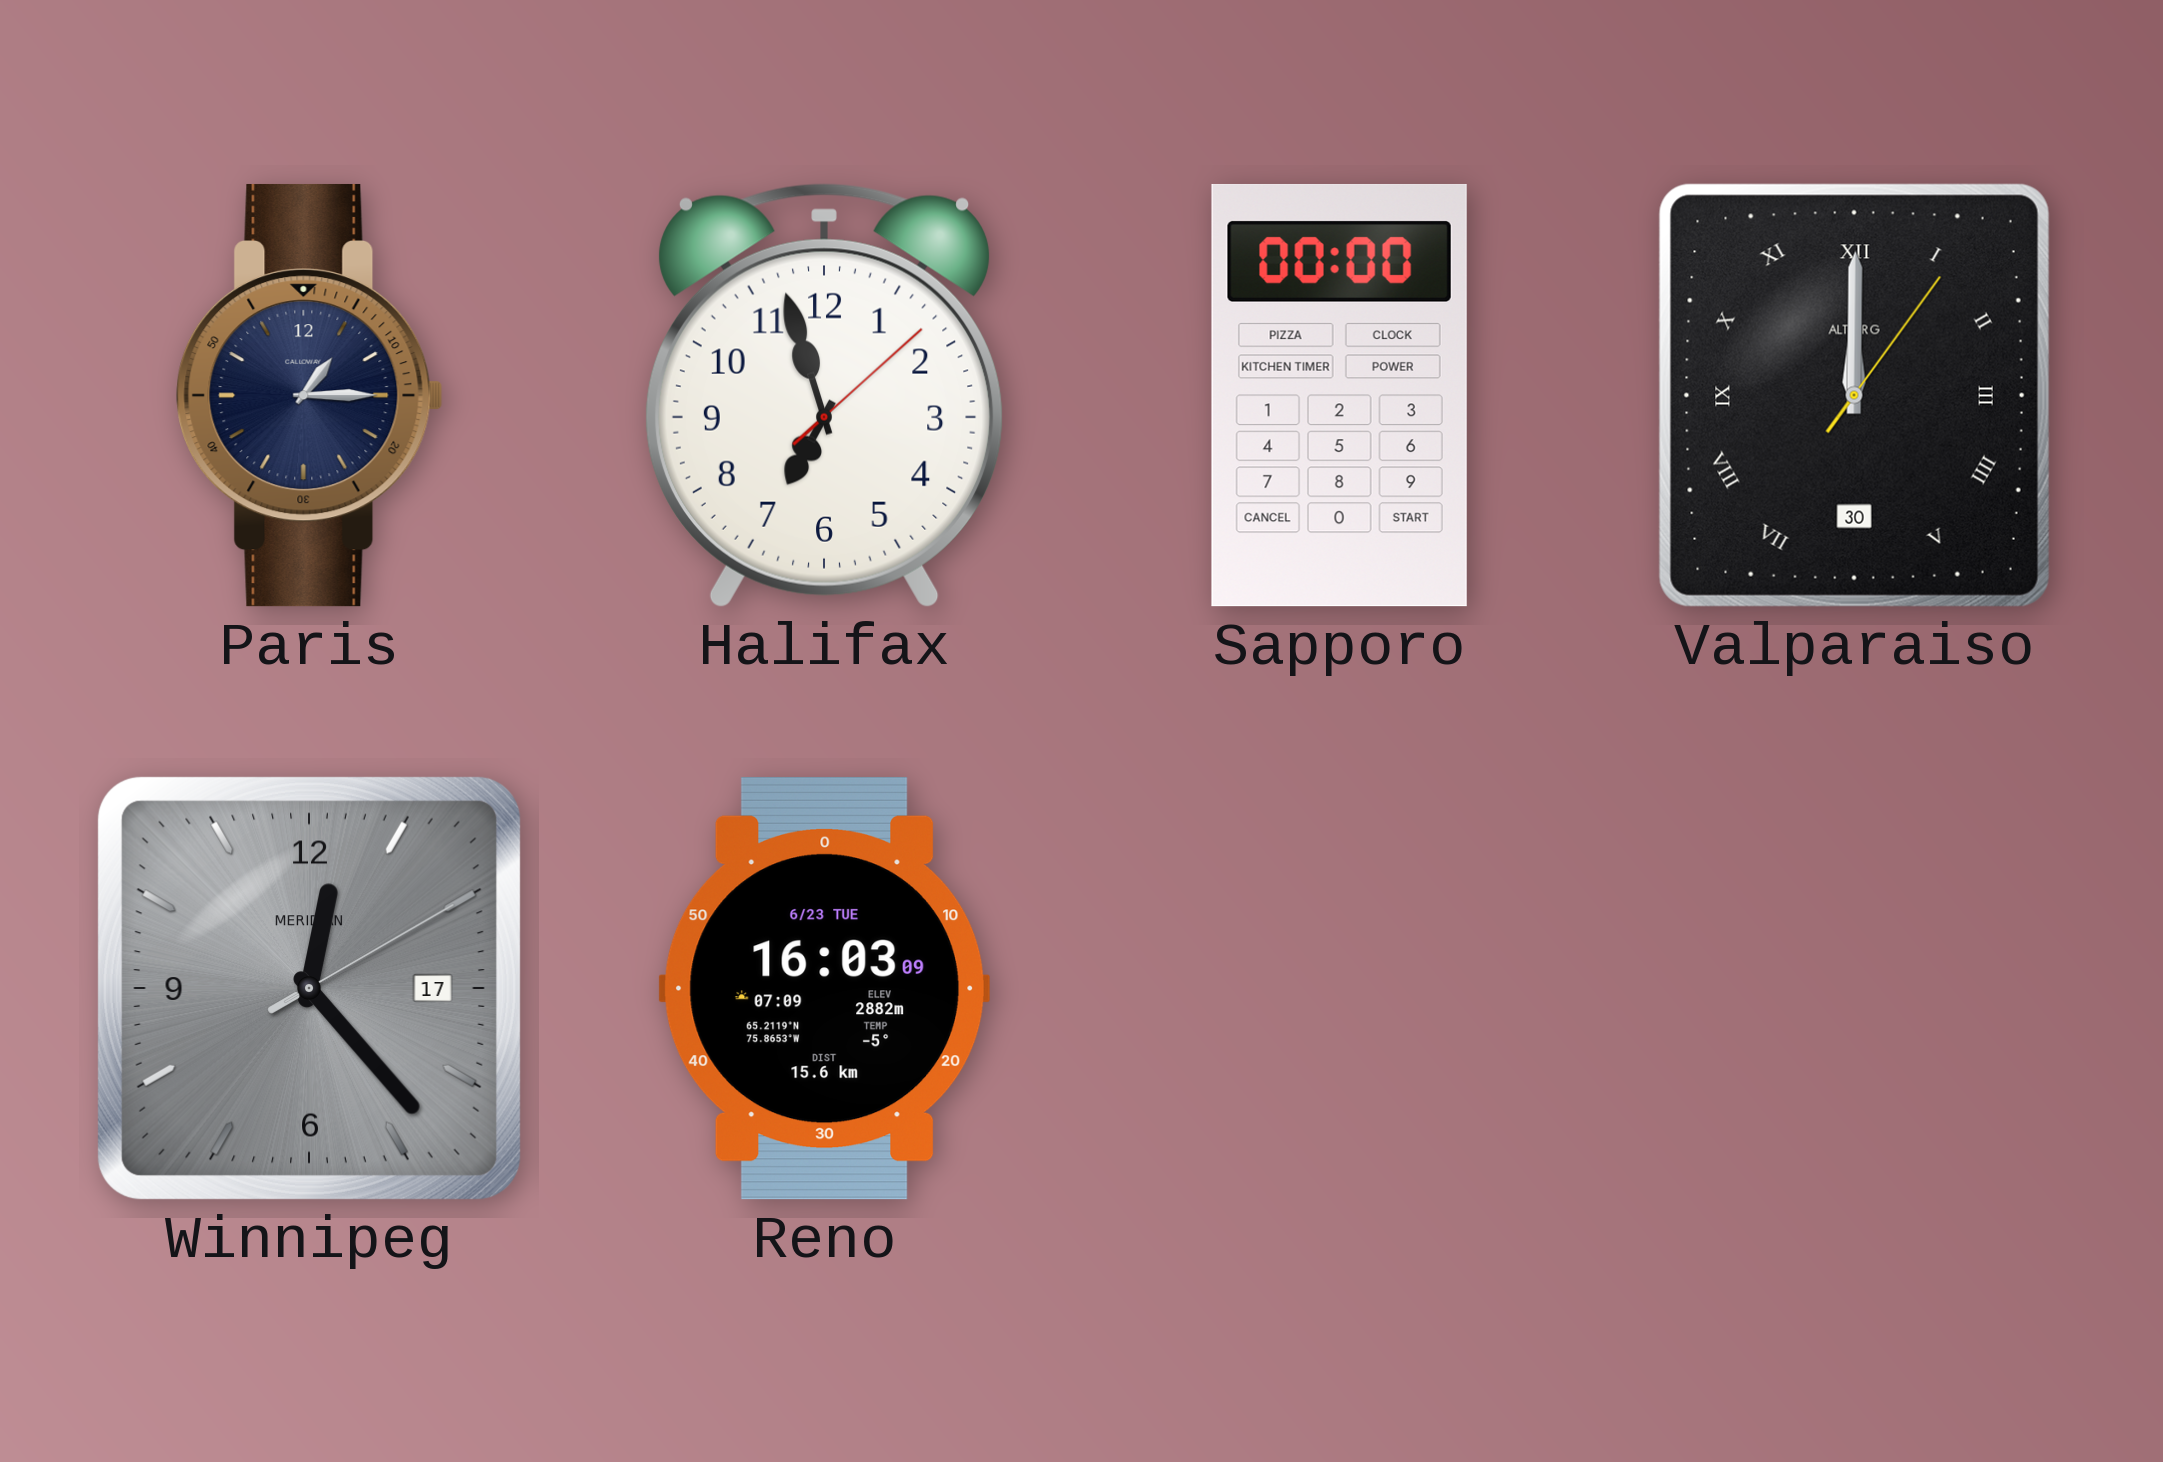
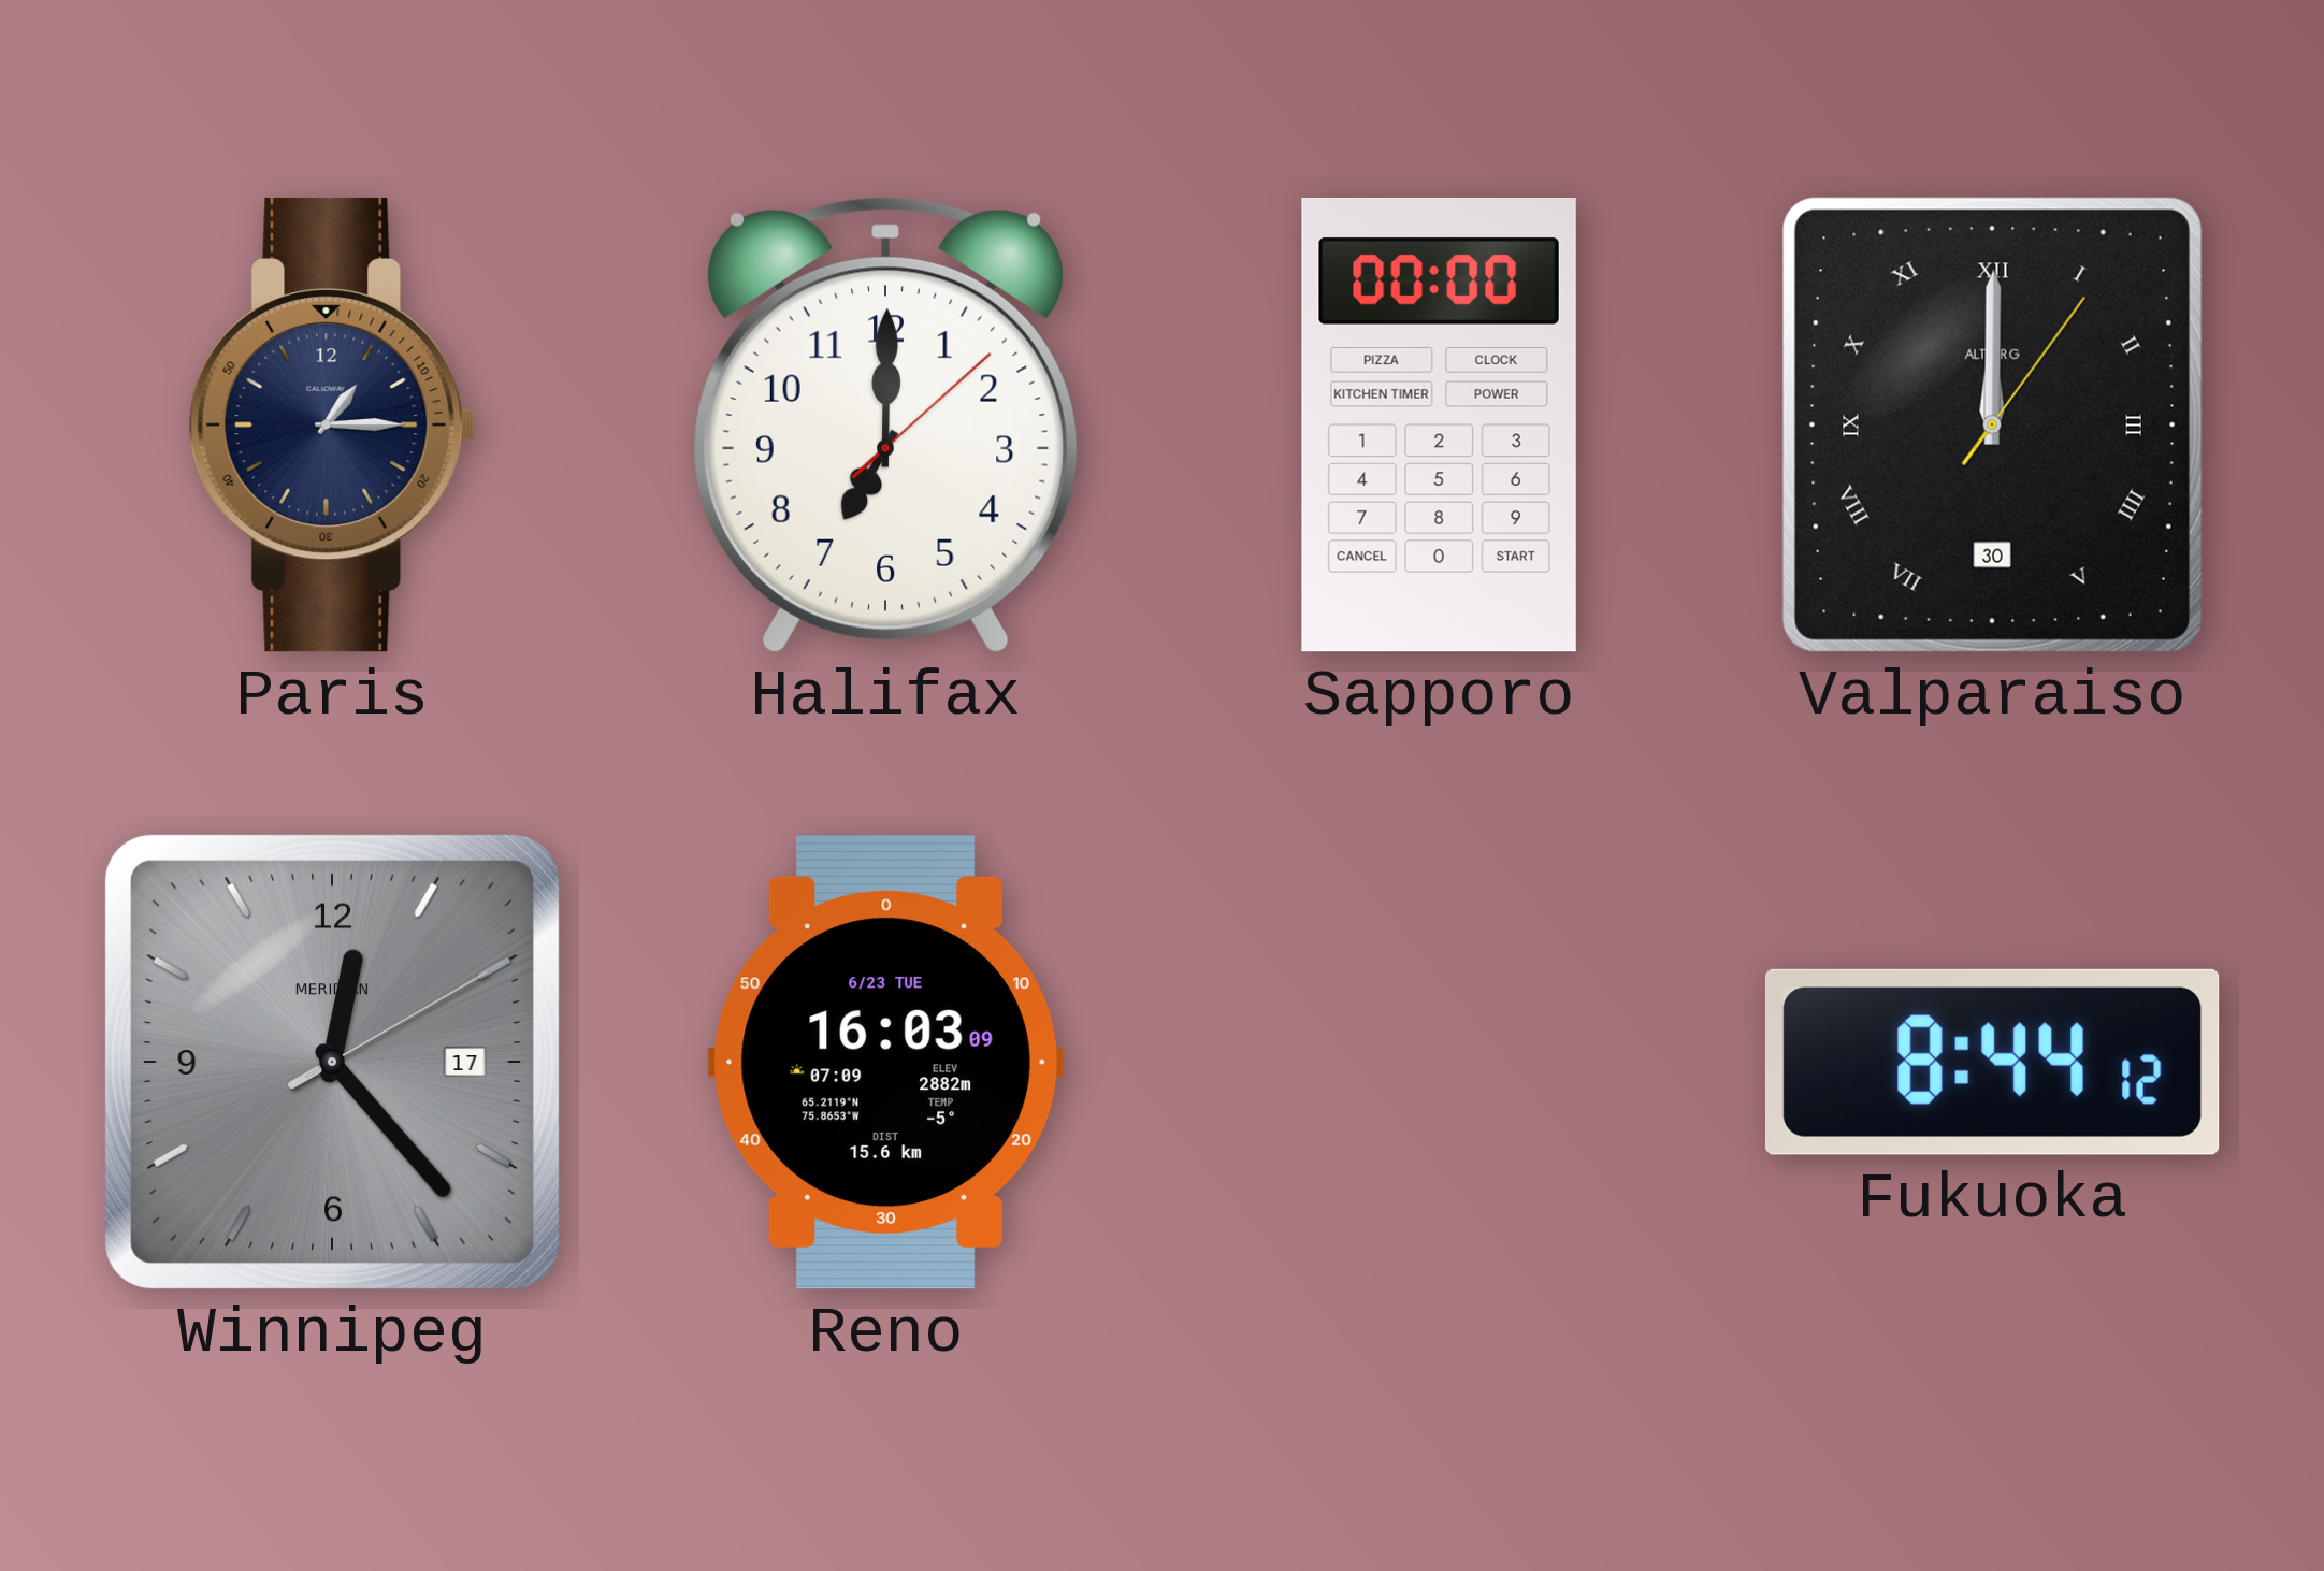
Halifax: 6:57 -> 7:00
Fukuoka: none -> 8:44
